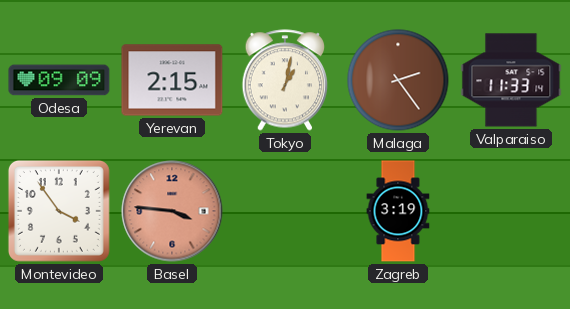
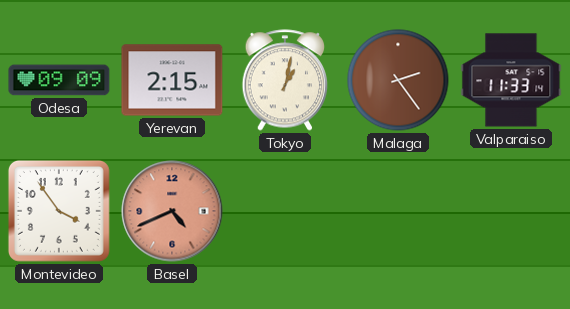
Basel: 3:46 -> 4:41
Zagreb: 3:19 -> none
